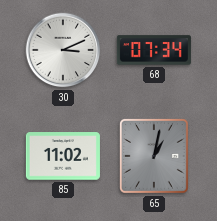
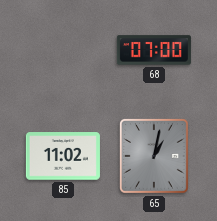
30: 3:11 -> none
68: 07:34 -> 07:00
